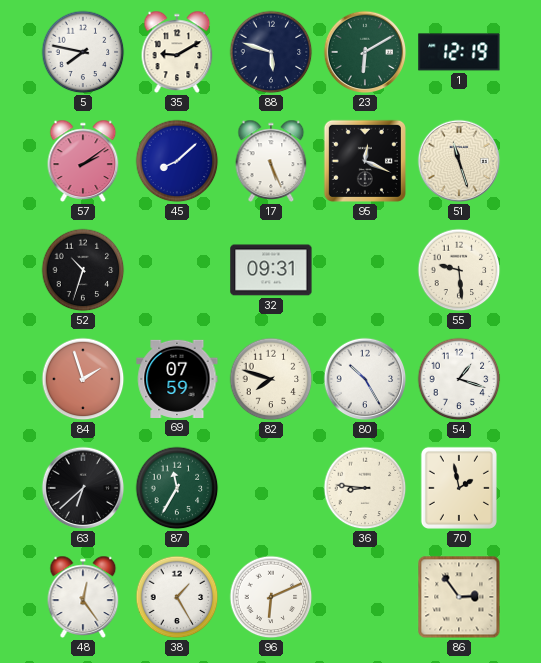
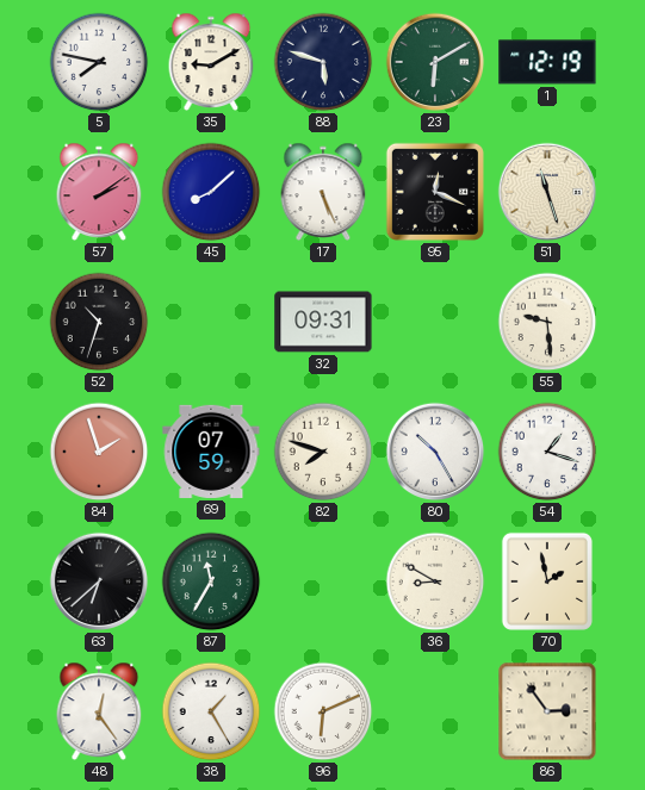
36: 8:46 -> 8:50
